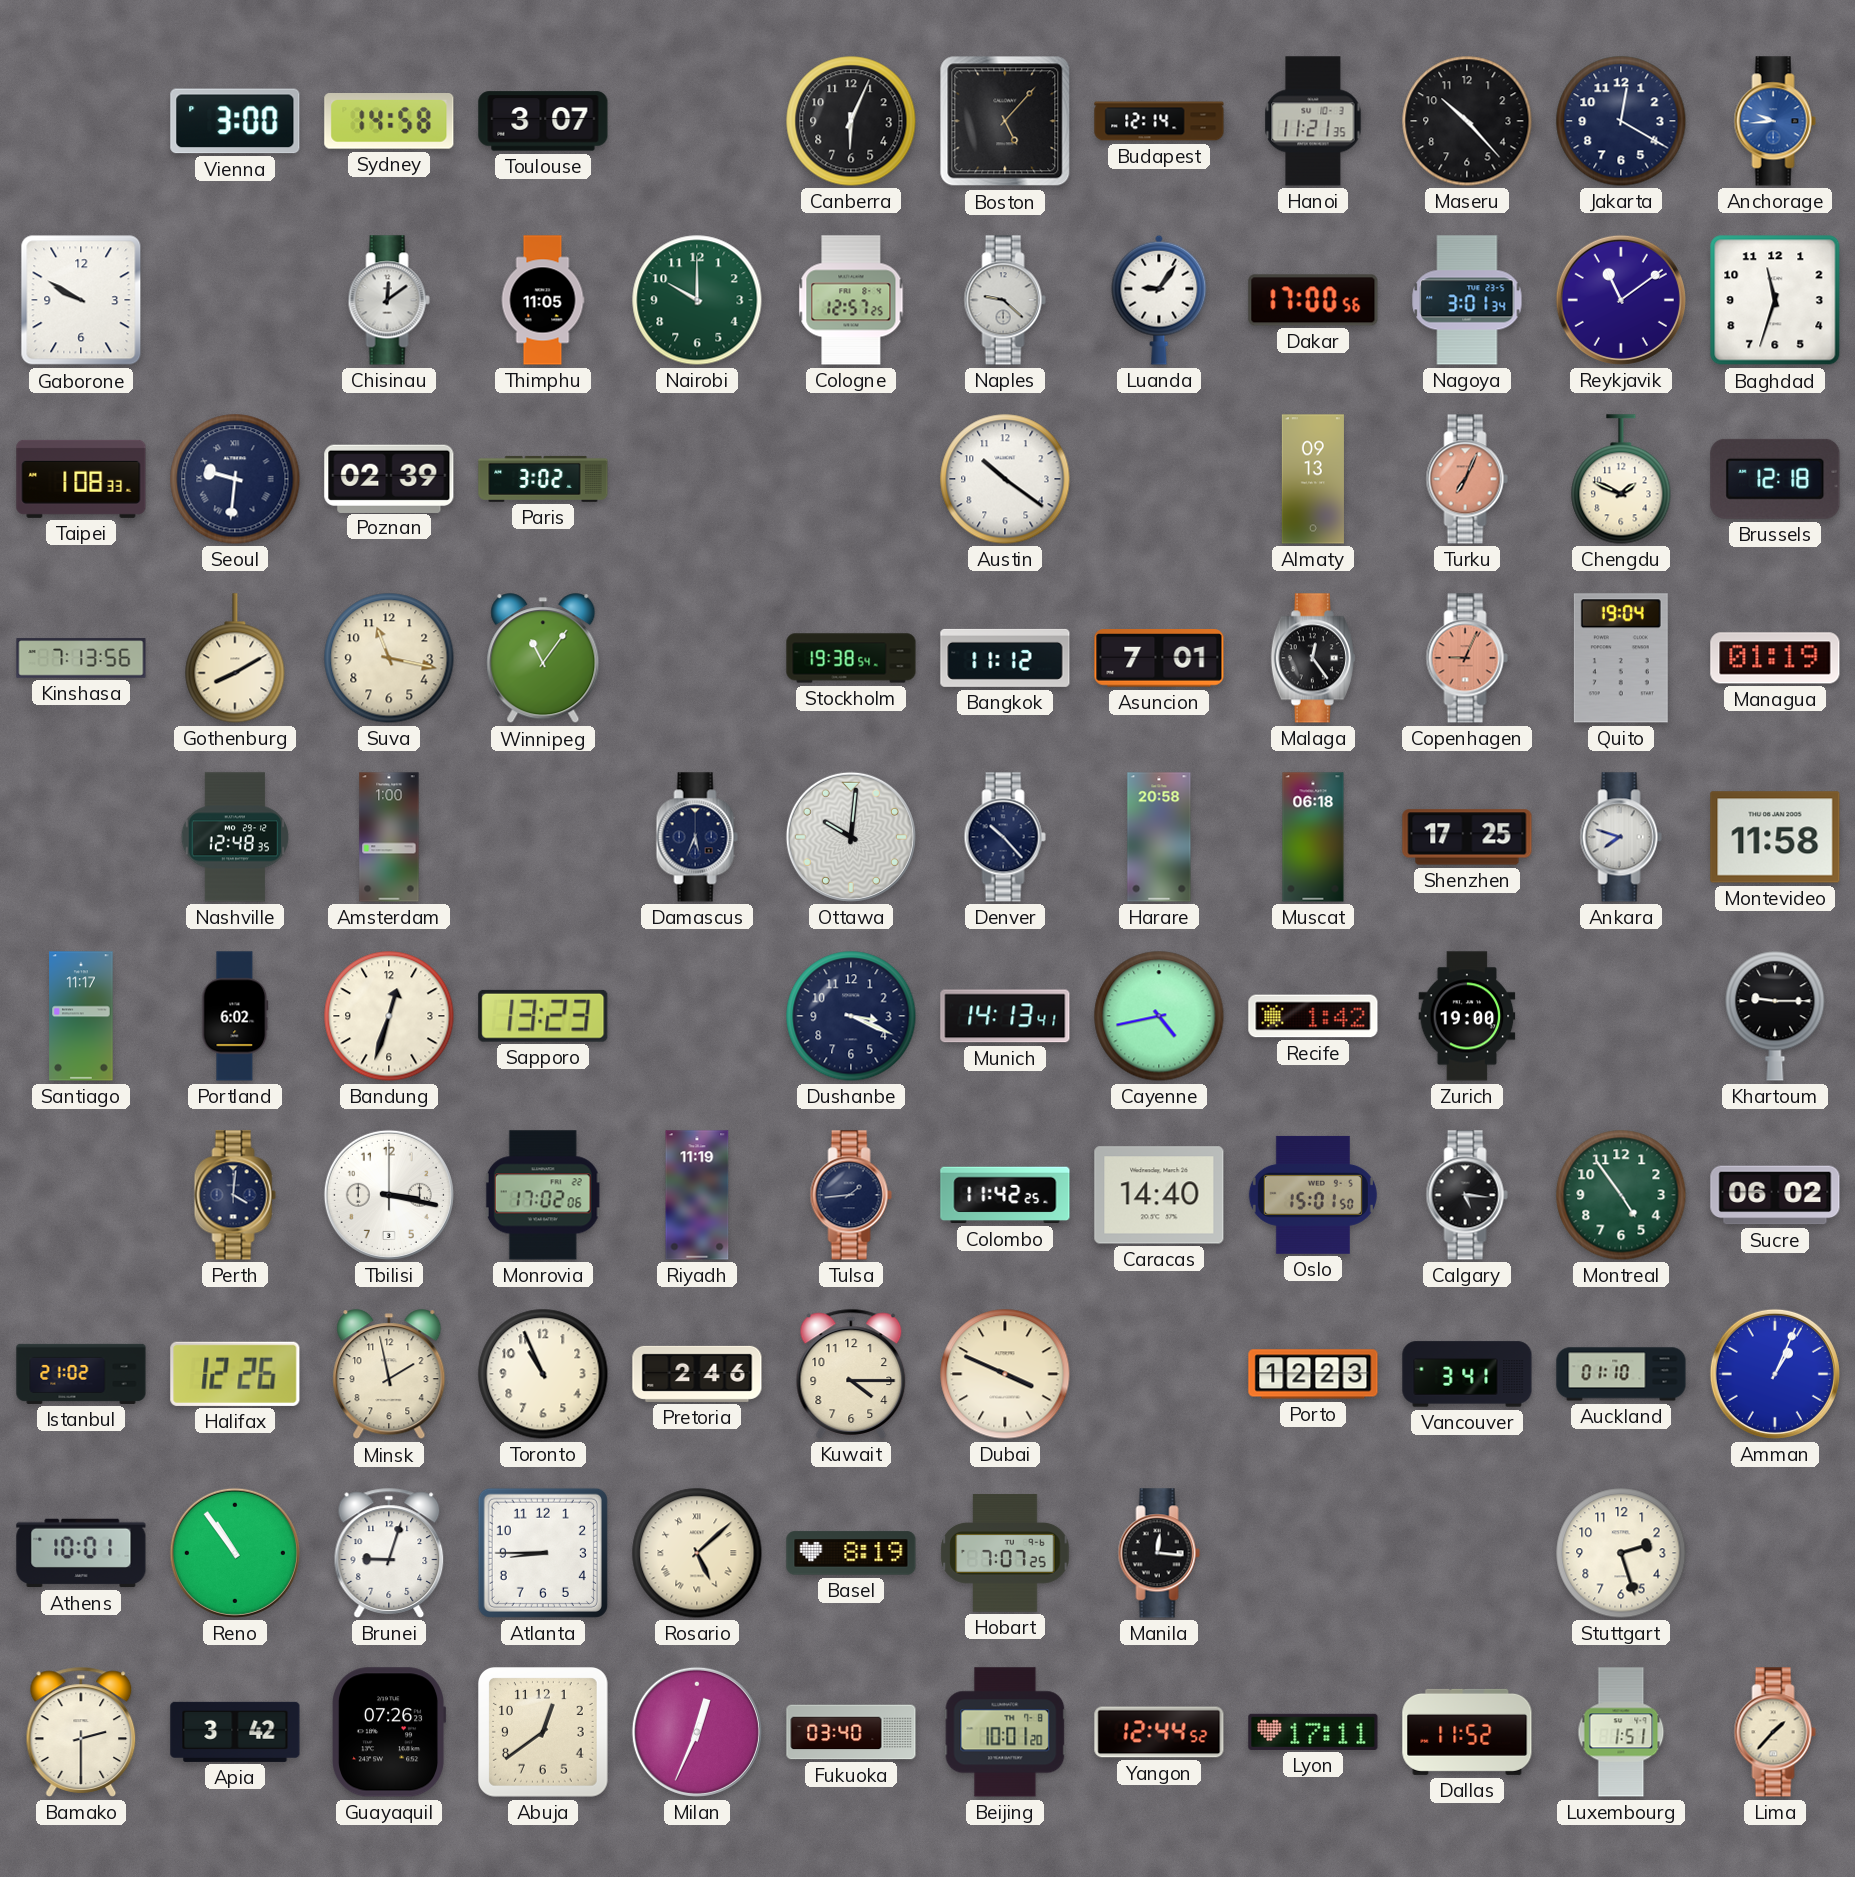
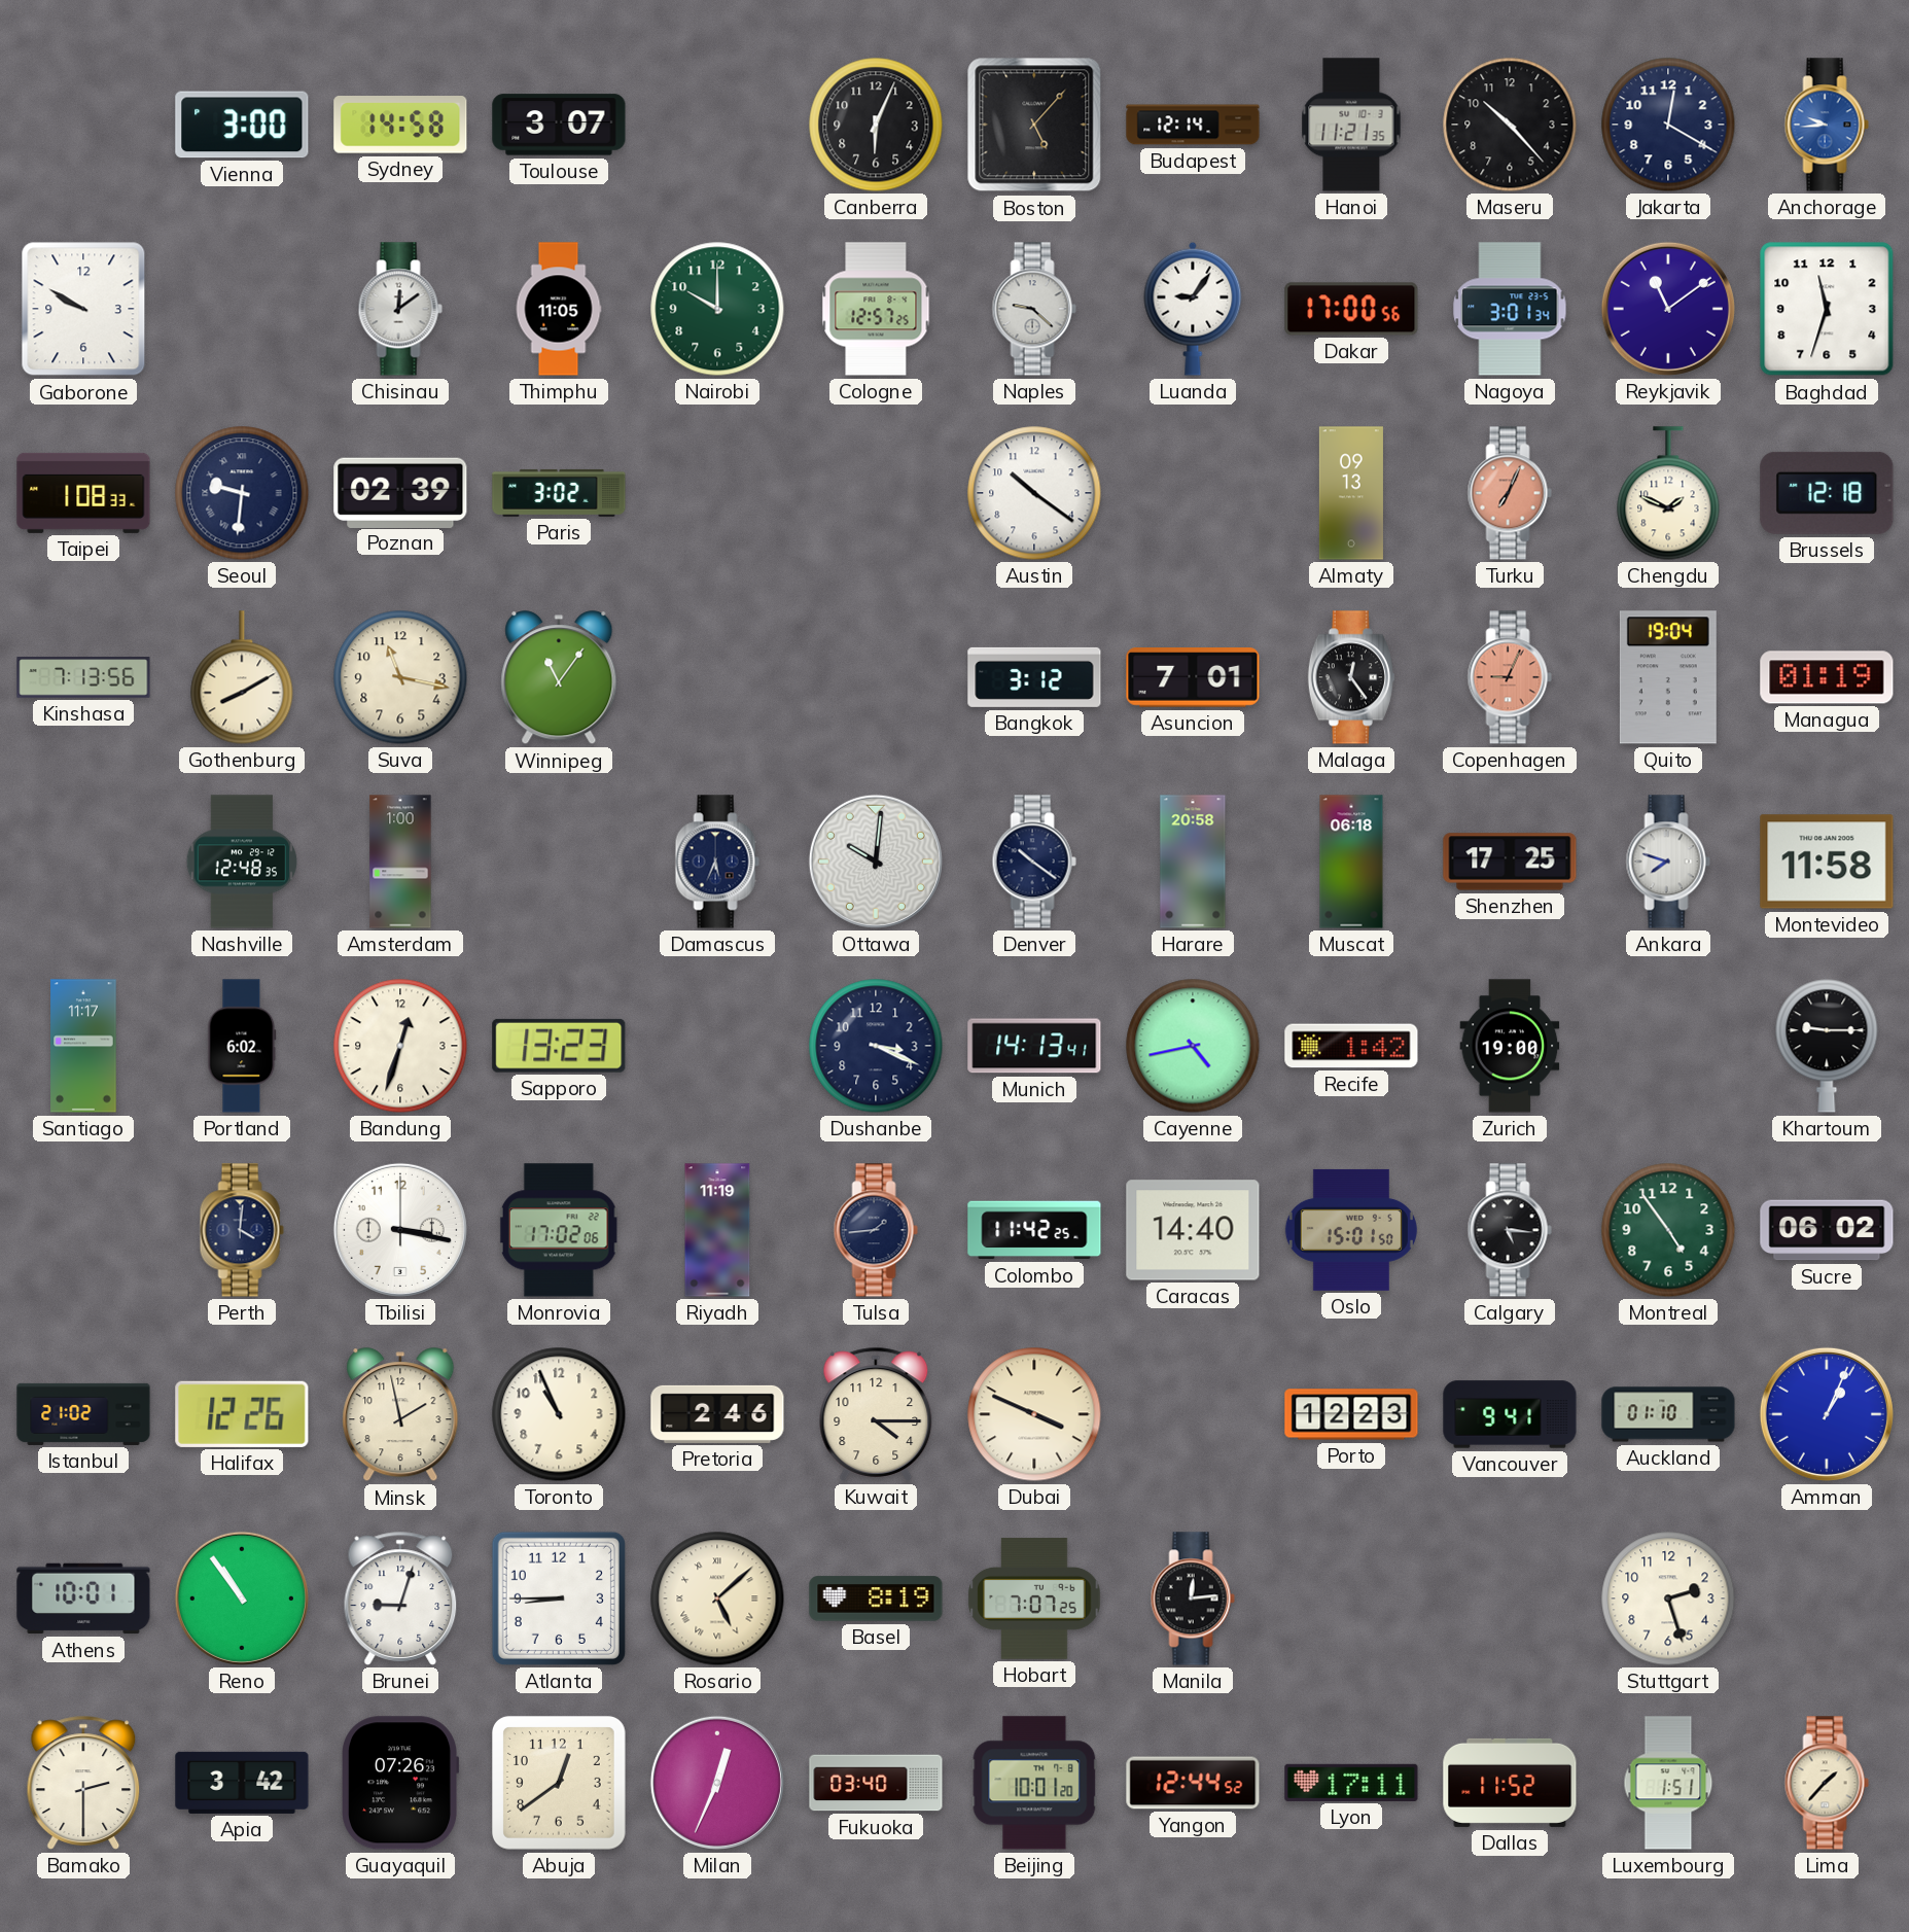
Stockholm: 19:38 -> none
Bangkok: 11:12 -> 3:12
Denver: 10:23 -> 10:21
Vancouver: 3:41 -> 9:41
Manila: 12:16 -> 12:14
